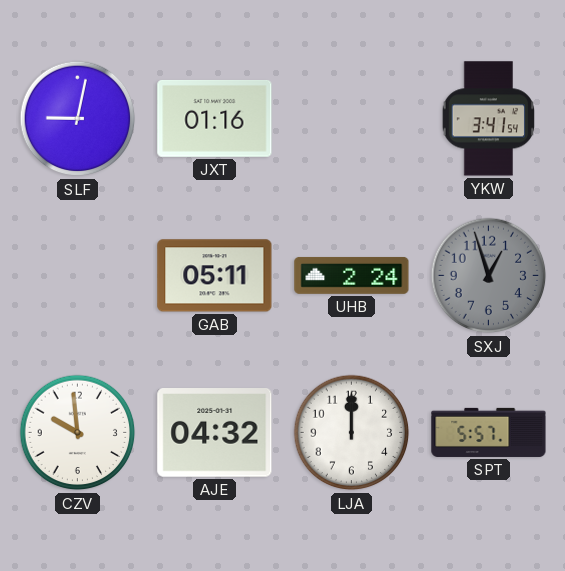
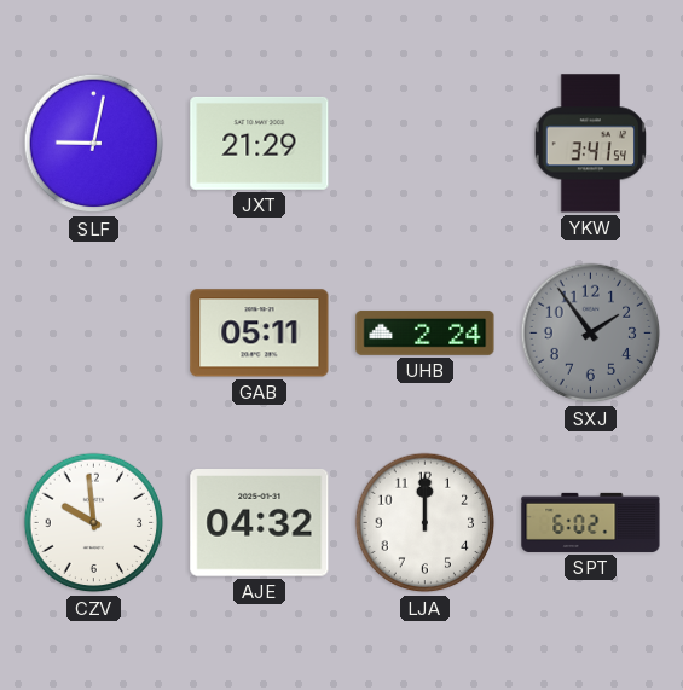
JXT: 01:16 -> 21:29
SXJ: 12:57 -> 1:54
SPT: 5:57 -> 6:02
